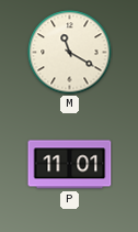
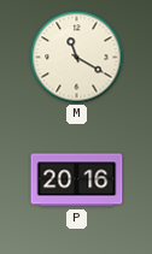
P: 11:01 -> 20:16
